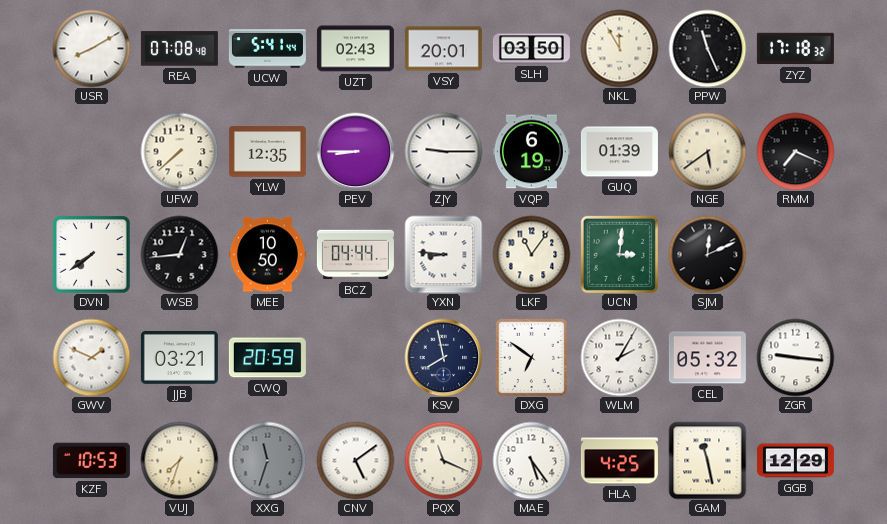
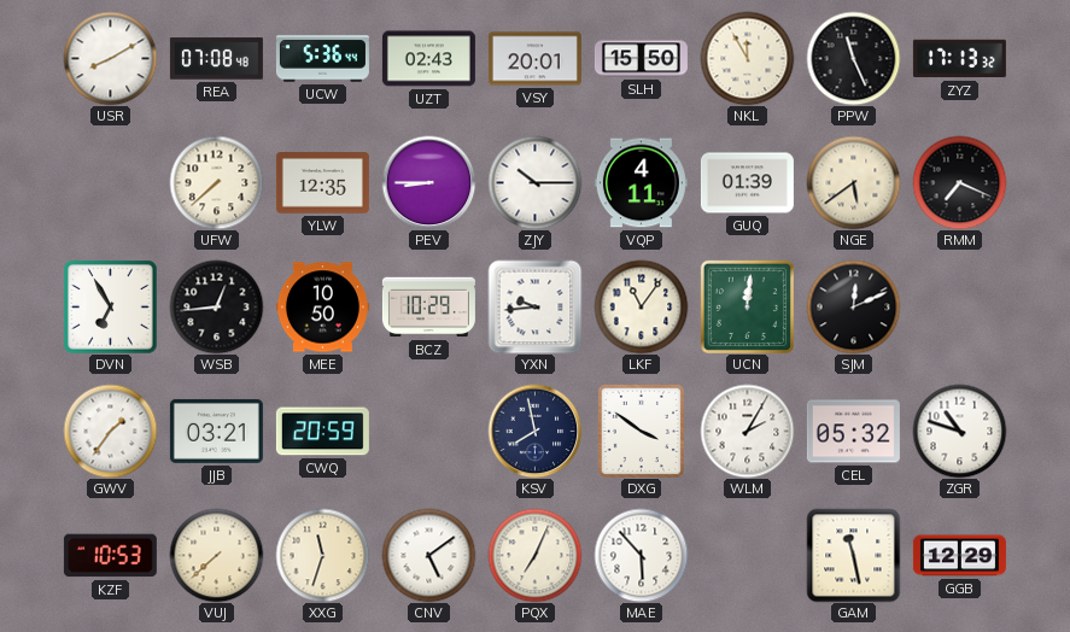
UCW: 5:41 -> 5:36
SLH: 03:50 -> 15:50
ZYZ: 17:18 -> 17:13
ZJY: 9:15 -> 10:15
VQP: 6:19 -> 4:11
DVN: 7:39 -> 6:55
BCZ: 04:44 -> 10:29
YXN: 8:46 -> 9:44
UCN: 3:01 -> 12:01
GWV: 1:49 -> 1:36
DXG: 6:51 -> 3:51
ZGR: 9:16 -> 10:48
VUJ: 7:33 -> 7:38
XXG dial: grey -> cream
PQX: 11:19 -> 7:04
MAE: 5:24 -> 5:53
HLA: 4:25 -> none
